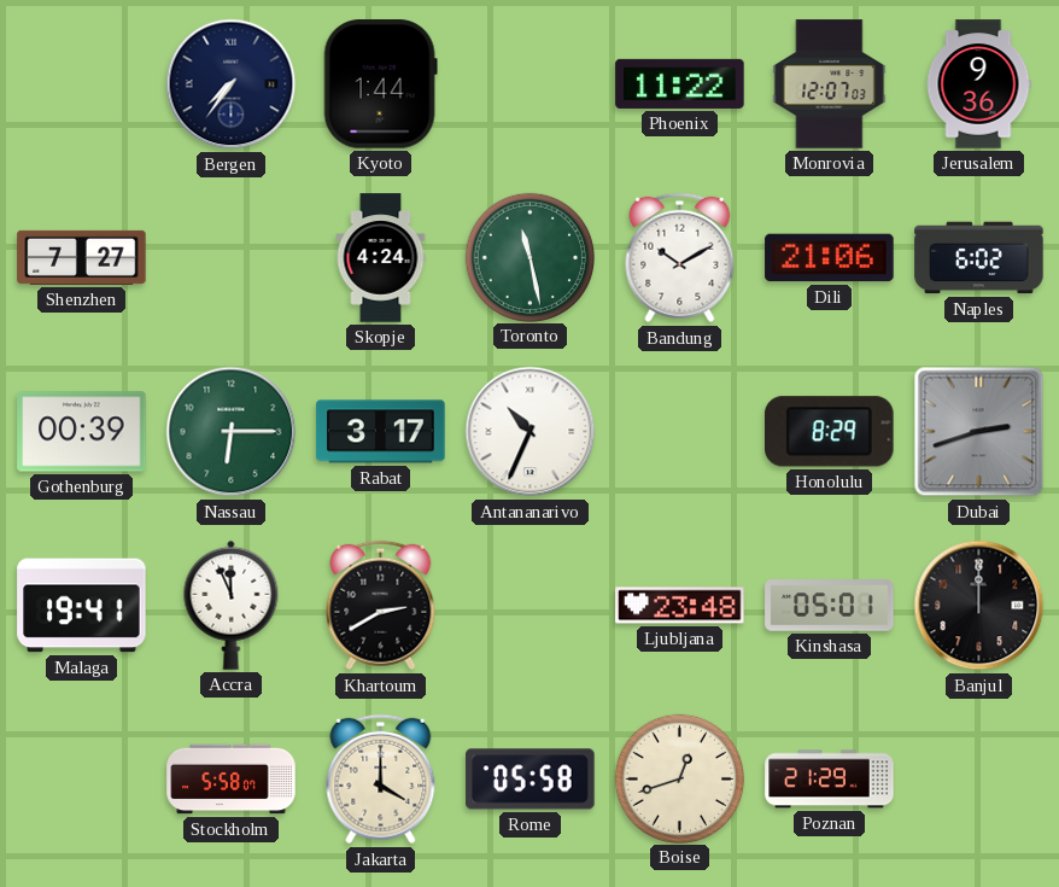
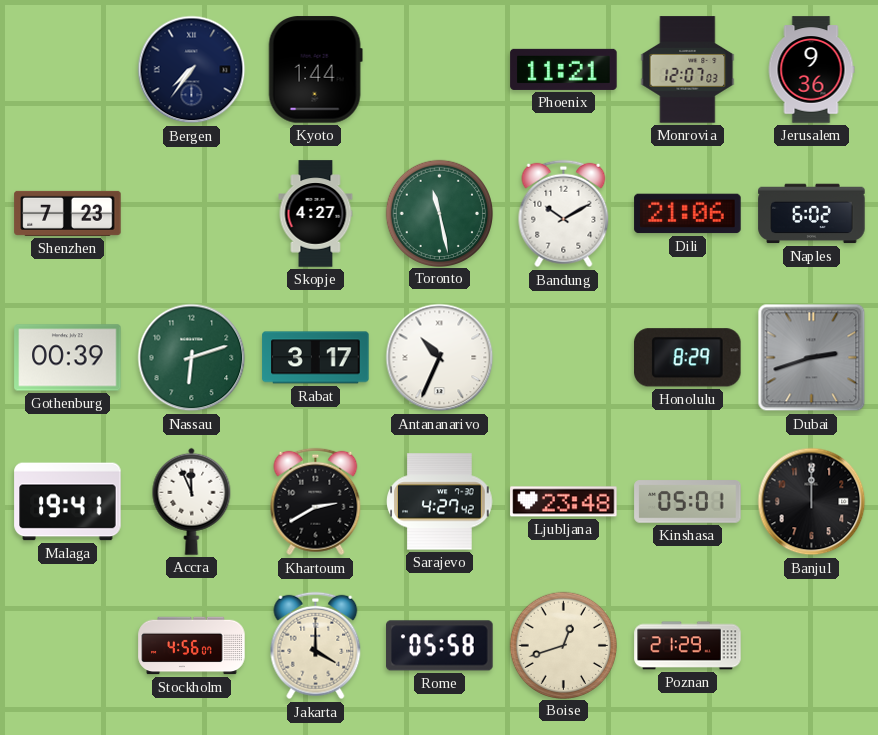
Phoenix: 11:22 -> 11:21
Shenzhen: 7:27 -> 7:23
Skopje: 4:24 -> 4:27
Nassau: 6:15 -> 6:12
Sarajevo: none -> 4:27
Stockholm: 5:58 -> 4:56
